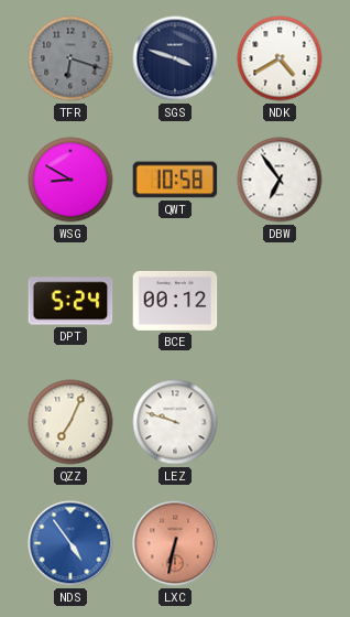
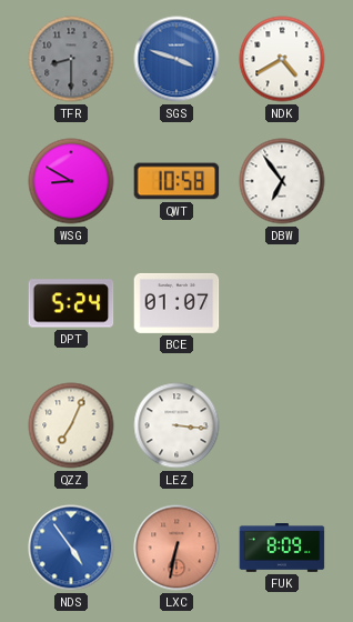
TFR: 6:18 -> 8:30
SGS dial: navy -> blue
BCE: 00:12 -> 01:07
LEZ: 9:48 -> 3:16
FUK: none -> 8:09
